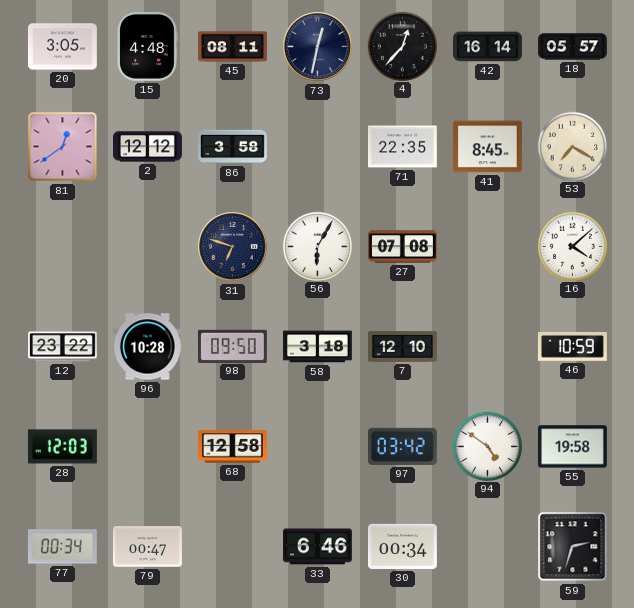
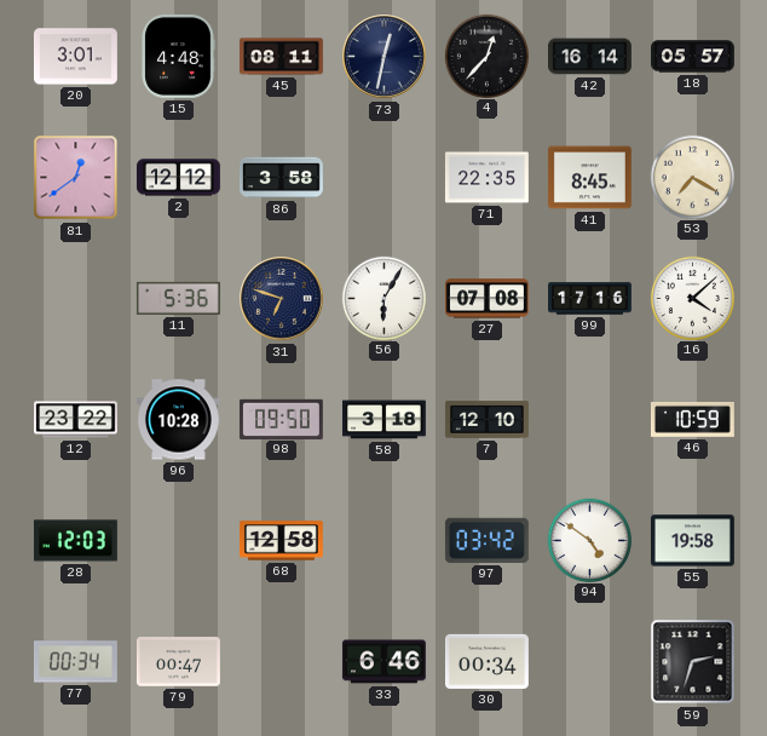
20: 3:05 -> 3:01
11: none -> 5:36
99: none -> 17:16
